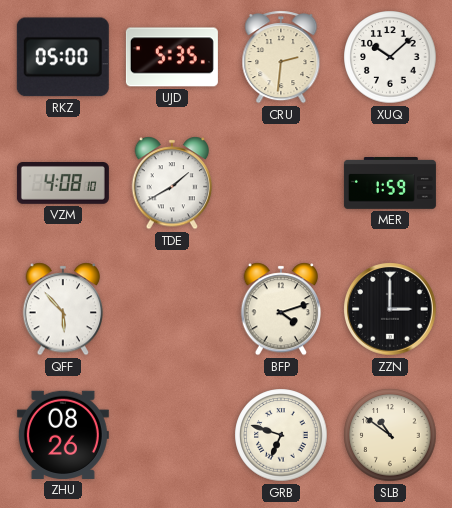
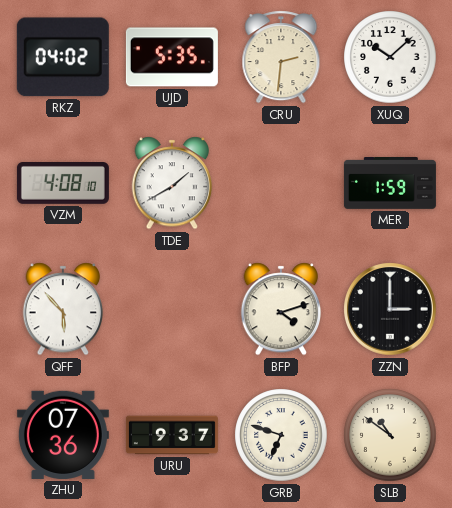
RKZ: 05:00 -> 04:02
ZHU: 08:26 -> 07:36
URU: none -> 9:37
